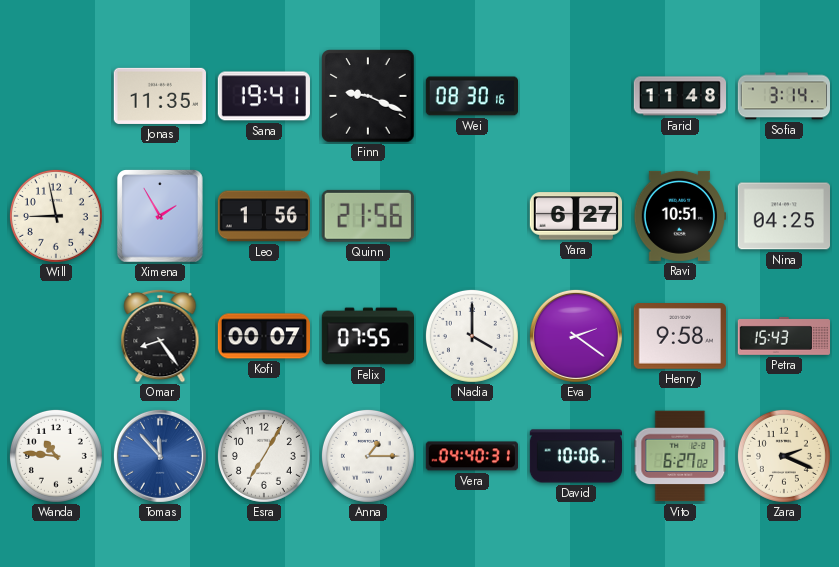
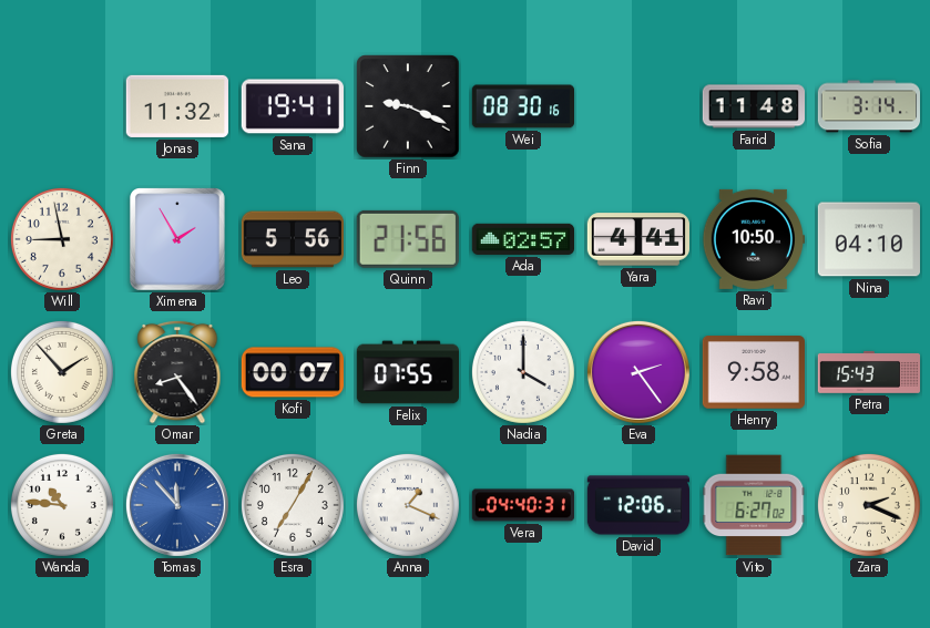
Jonas: 11:35 -> 11:32
Leo: 1:56 -> 5:56
Ada: none -> 02:57
Yara: 6:27 -> 4:41
Ravi: 10:51 -> 10:50
Nina: 04:25 -> 04:10
Greta: none -> 1:53
Eva: 2:21 -> 2:24
Anna: 1:15 -> 1:19
David: 10:06 -> 12:06
